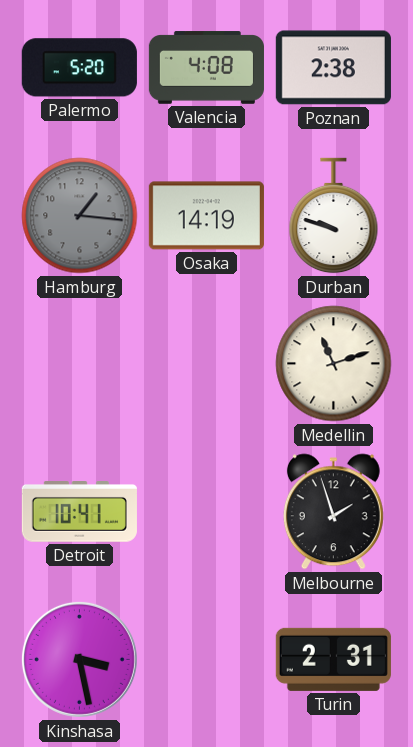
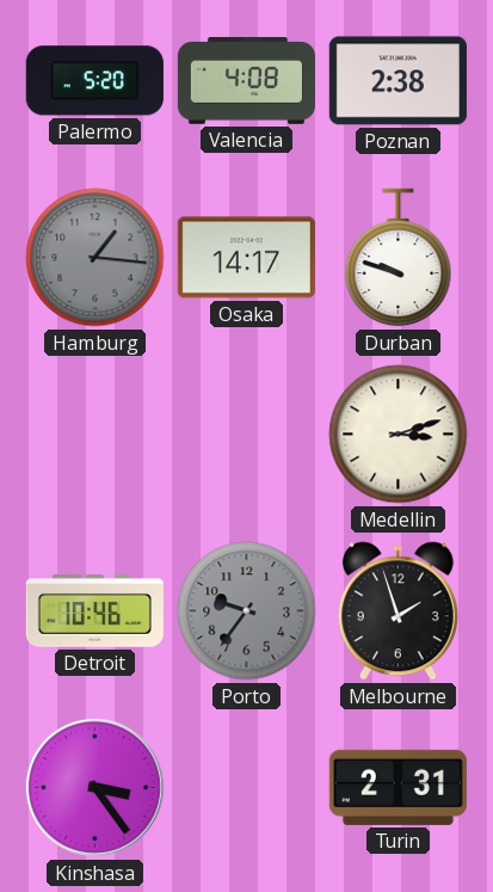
Osaka: 14:19 -> 14:17
Medellin: 11:12 -> 3:12
Detroit: 10:41 -> 10:46
Porto: none -> 9:36
Kinshasa: 3:28 -> 3:24
